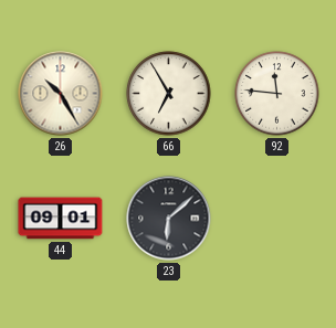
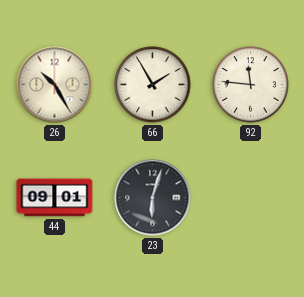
66: 6:55 -> 1:55
23: 6:08 -> 6:03
